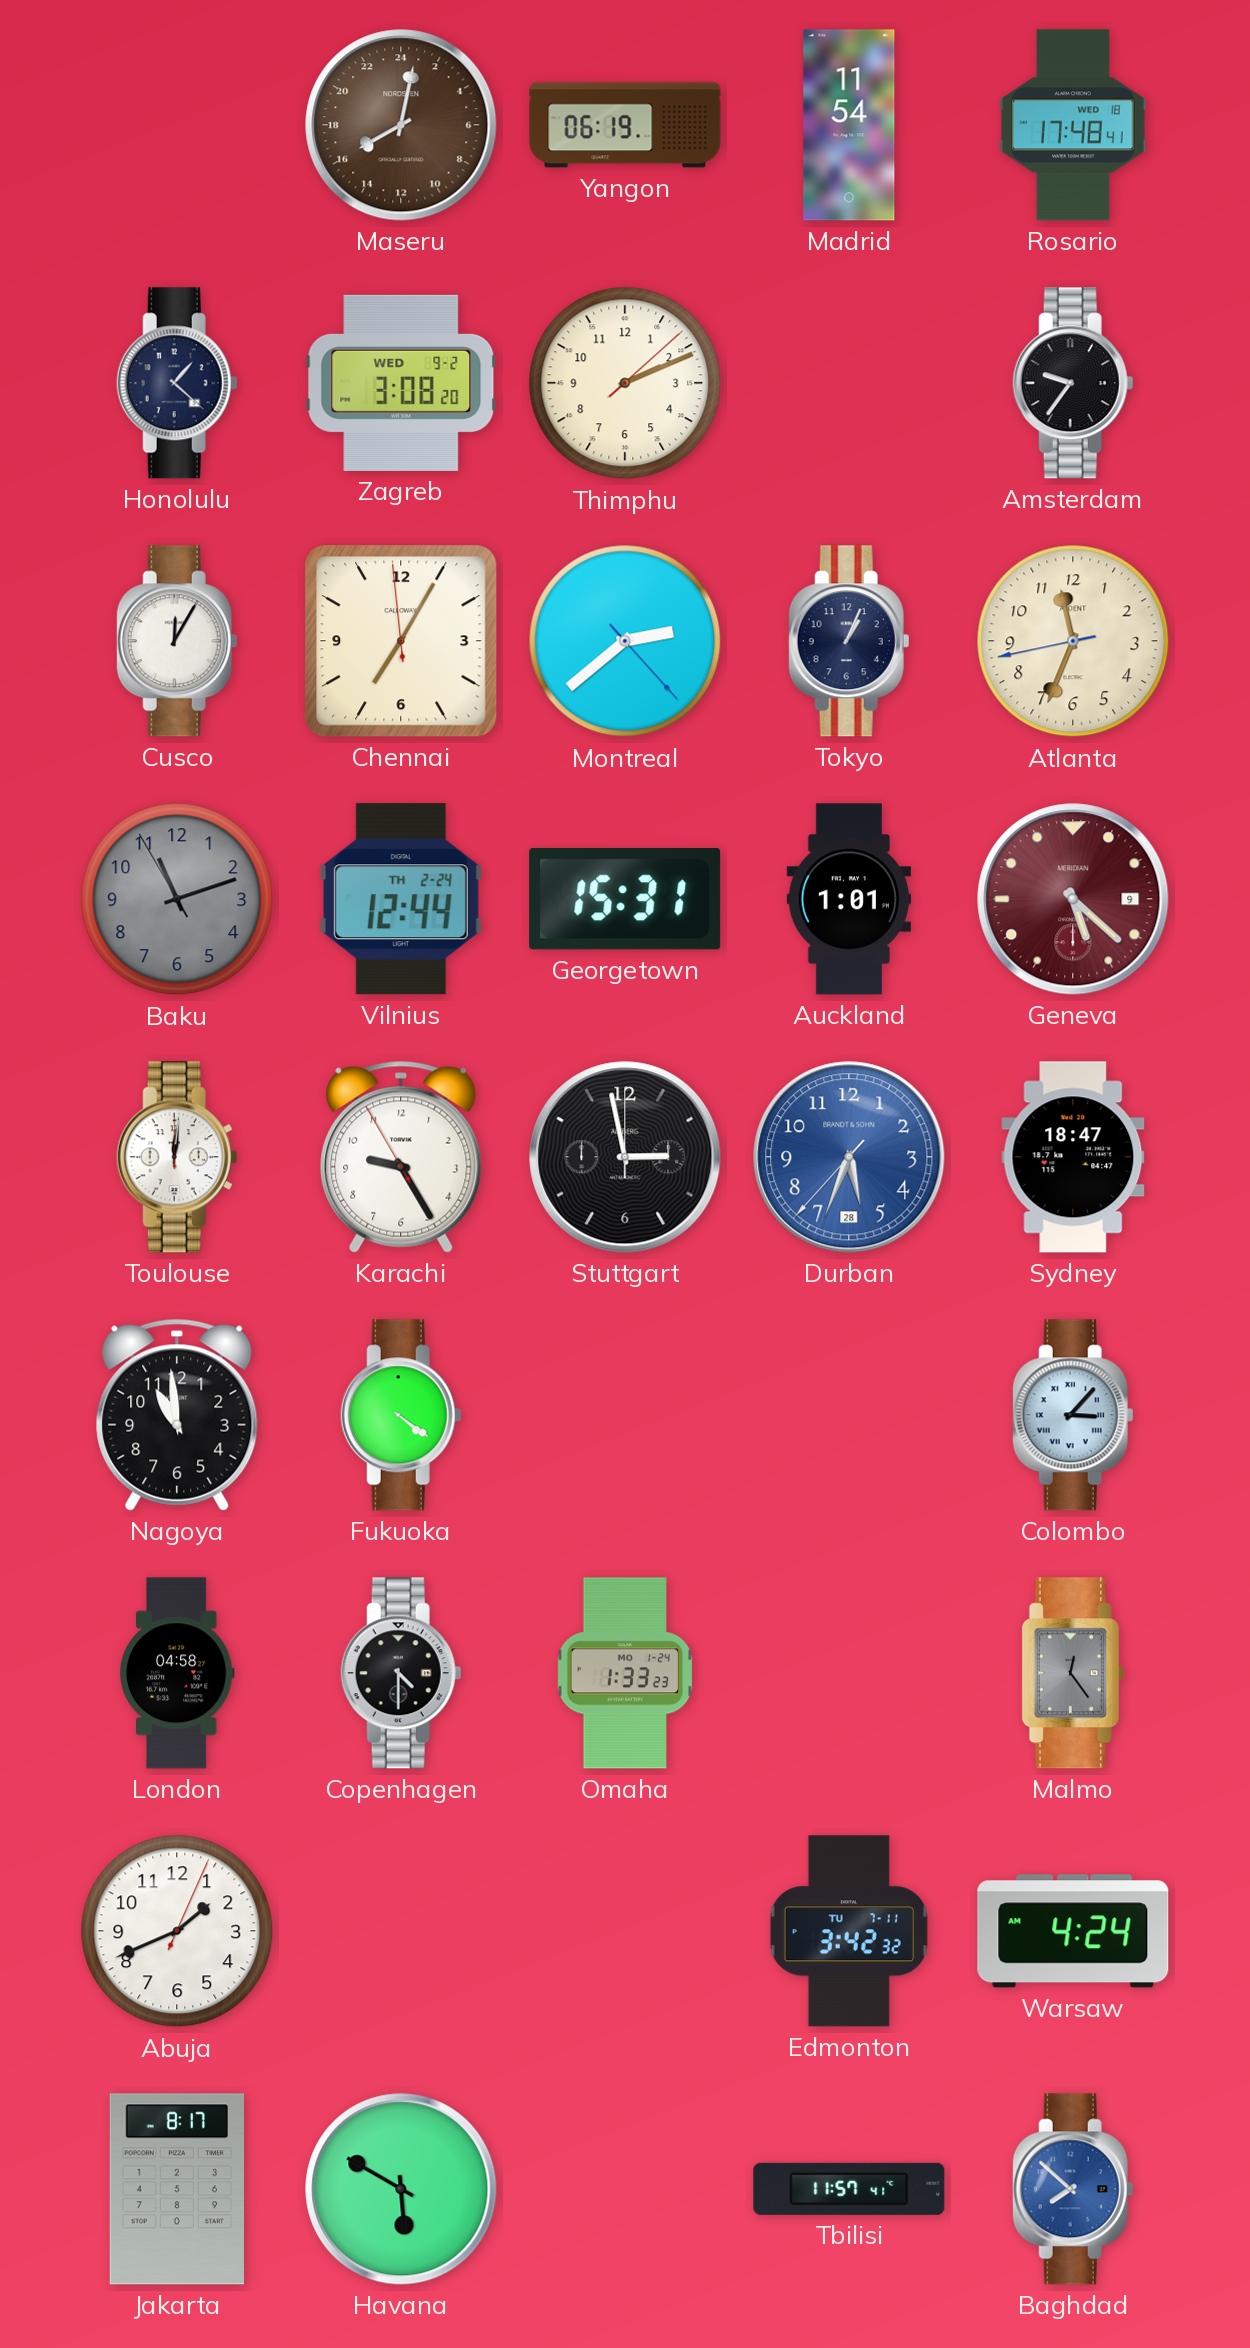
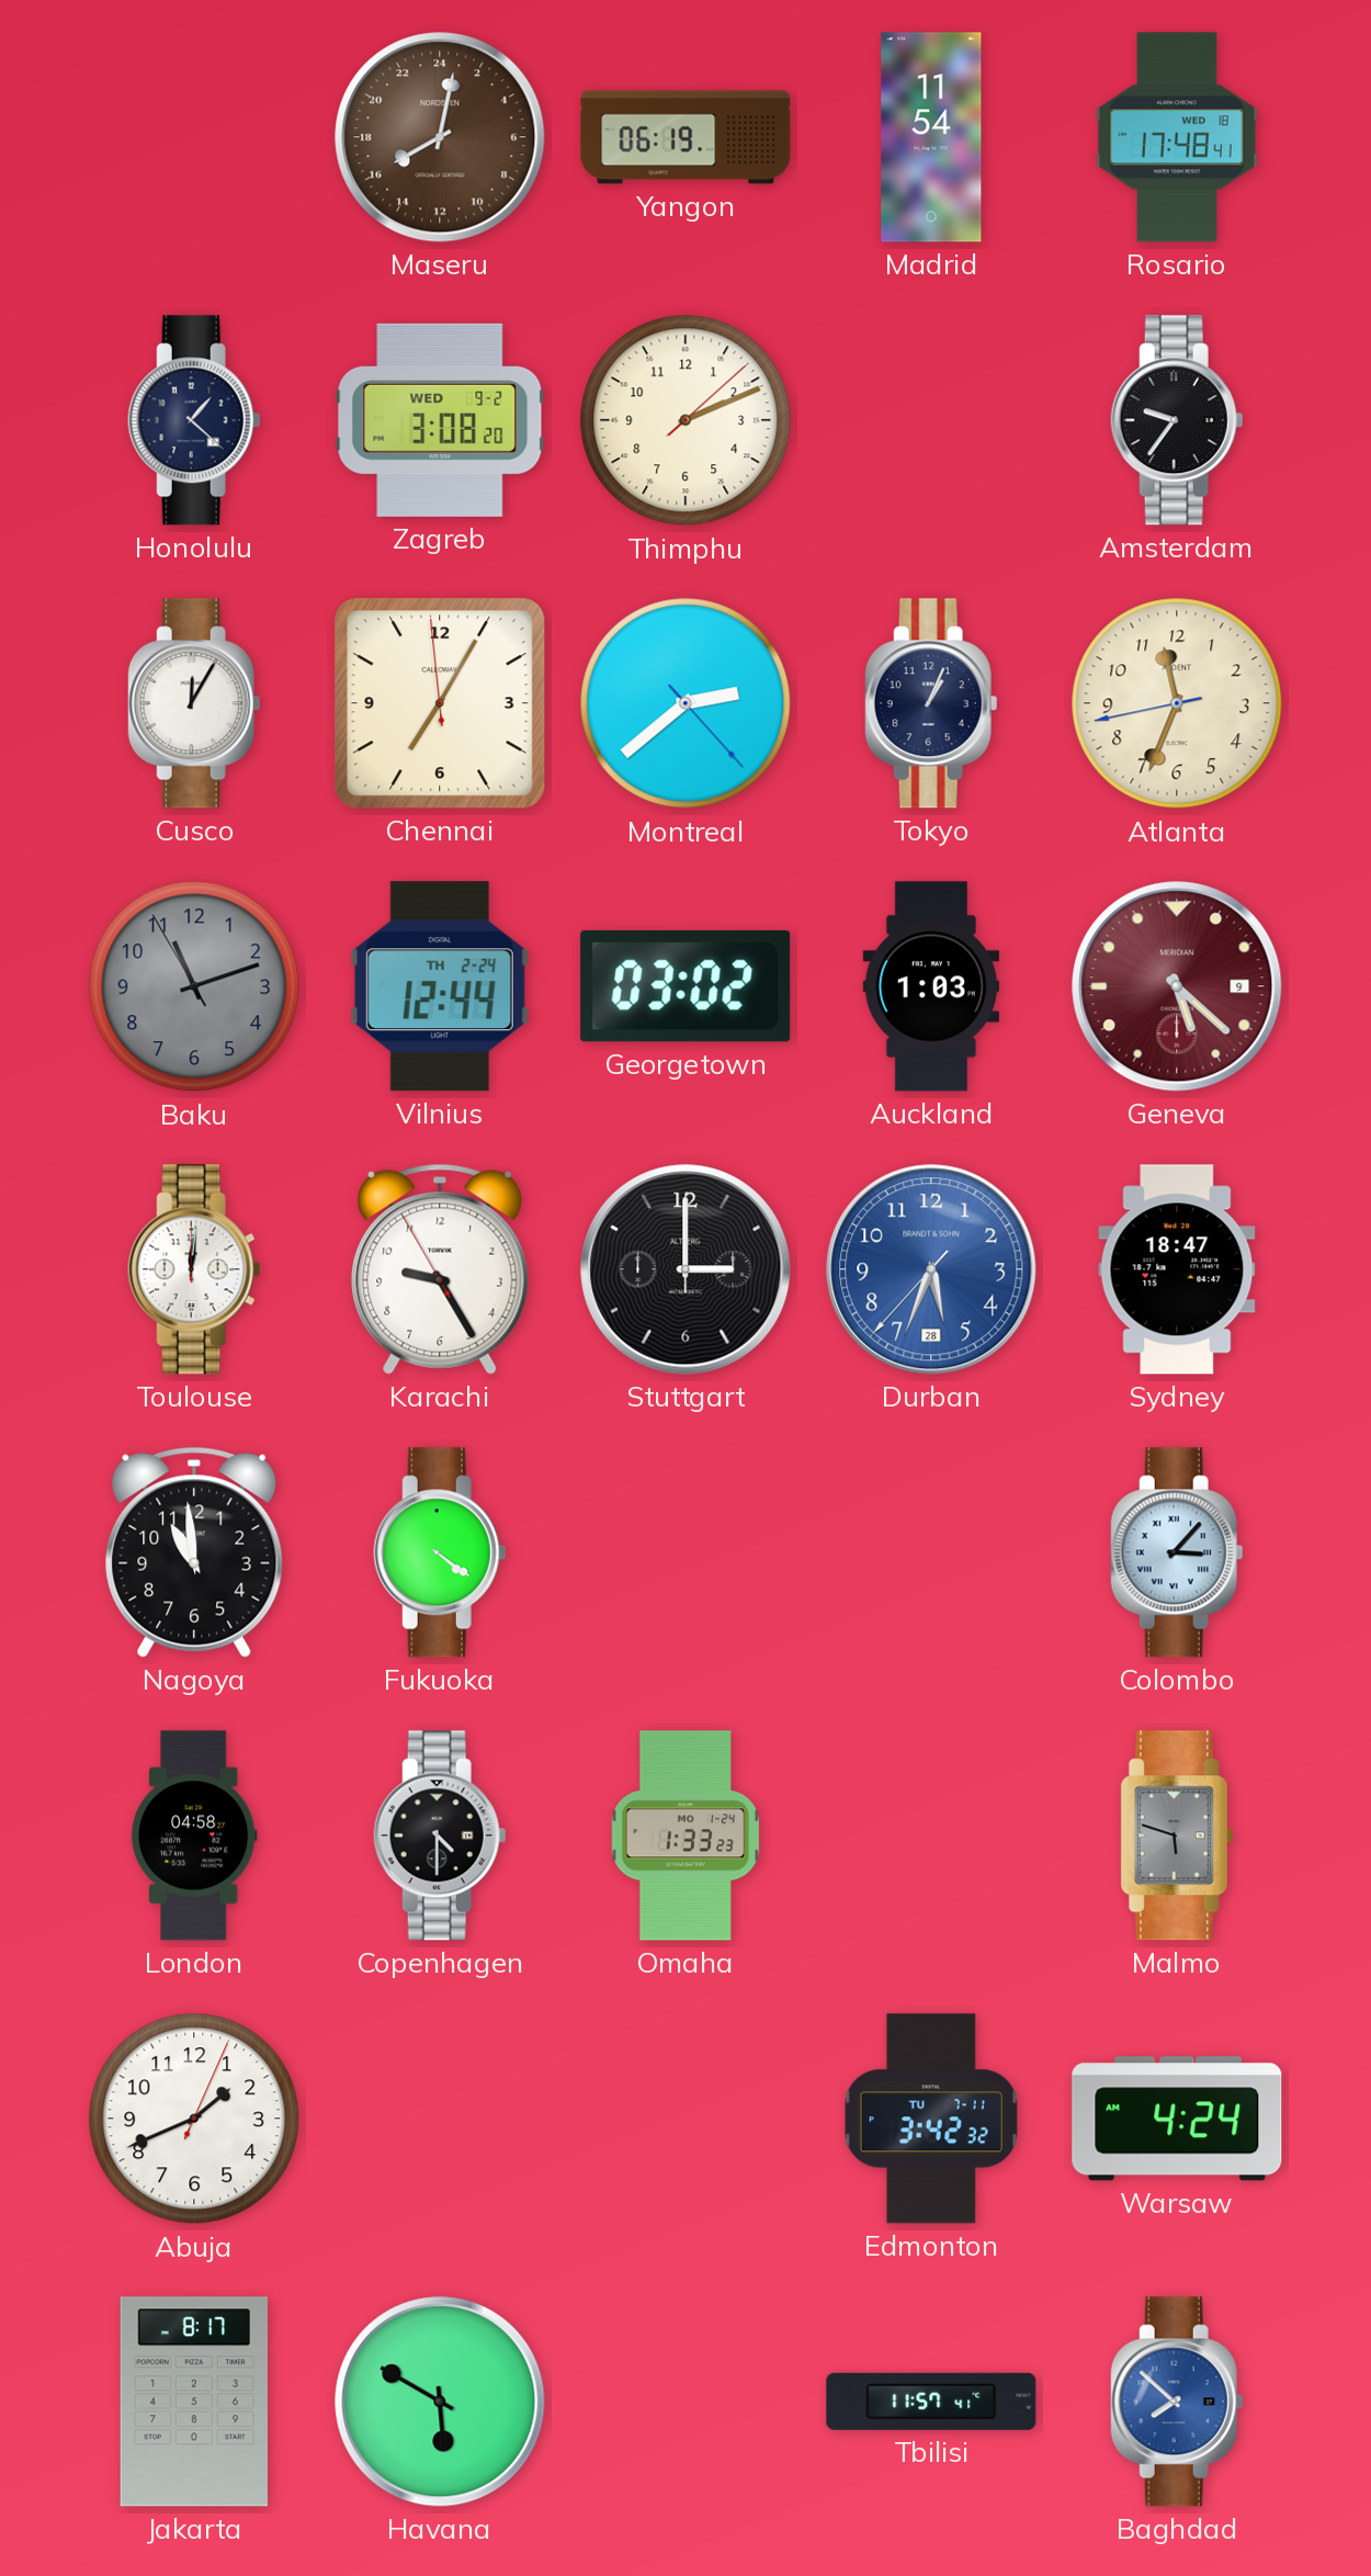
Georgetown: 15:31 -> 03:02
Auckland: 1:01 -> 1:03
Stuttgart: 2:58 -> 3:00
Malmo: 12:24 -> 5:48
